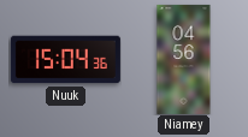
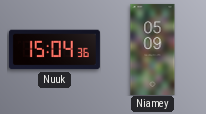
Niamey: 04:56 -> 05:09
